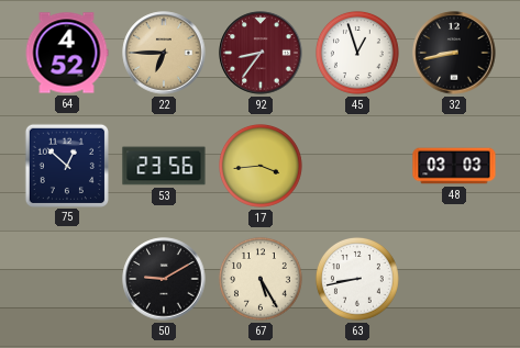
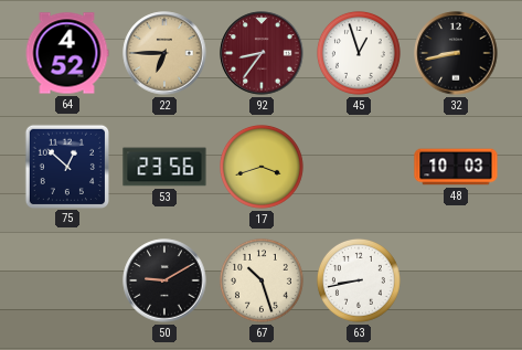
17: 3:44 -> 3:42
48: 03:03 -> 10:03
67: 5:25 -> 10:27
